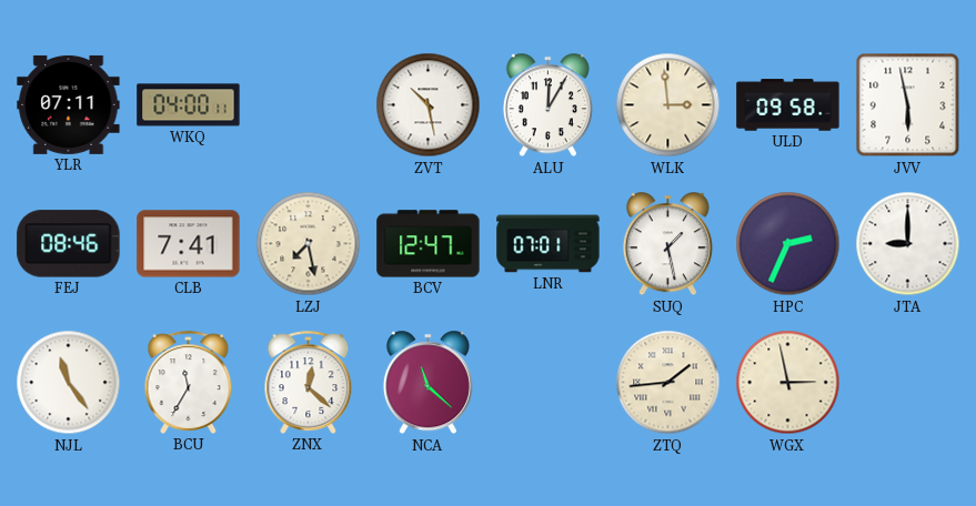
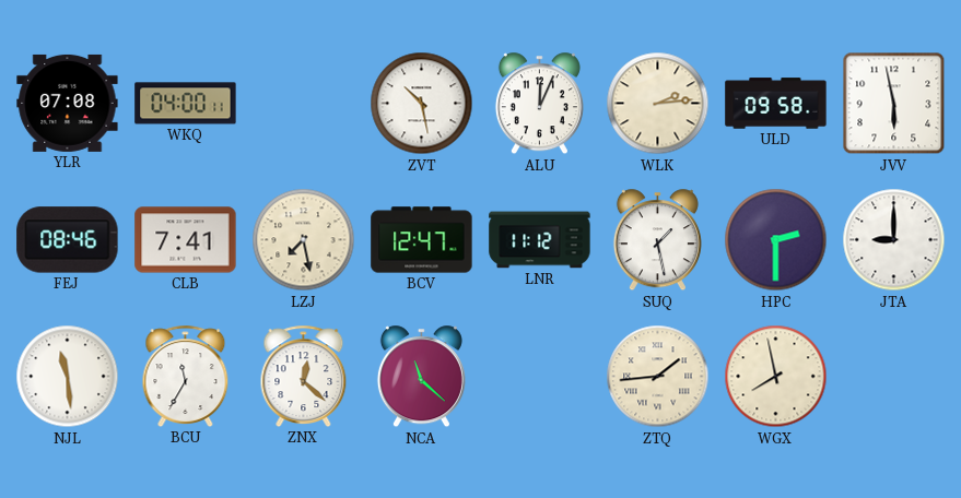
YLR: 07:11 -> 07:08
ALU: 12:05 -> 12:04
WLK: 2:59 -> 2:14
LNR: 07:01 -> 11:12
HPC: 2:34 -> 2:30
NJL: 11:24 -> 11:29
WGX: 2:58 -> 7:58
